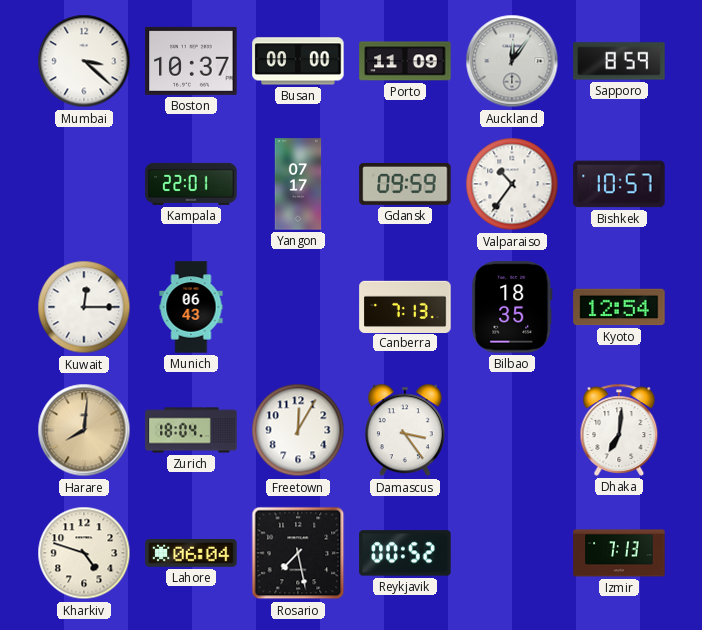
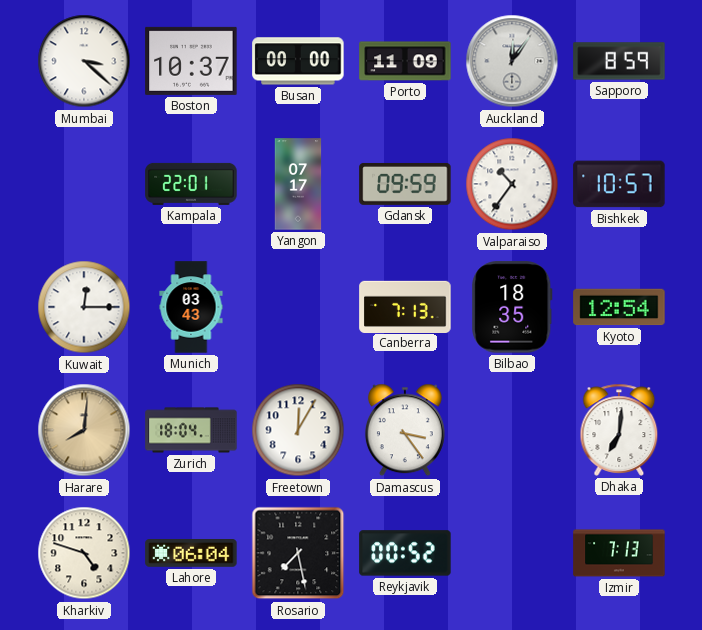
Munich: 06:43 -> 03:43
